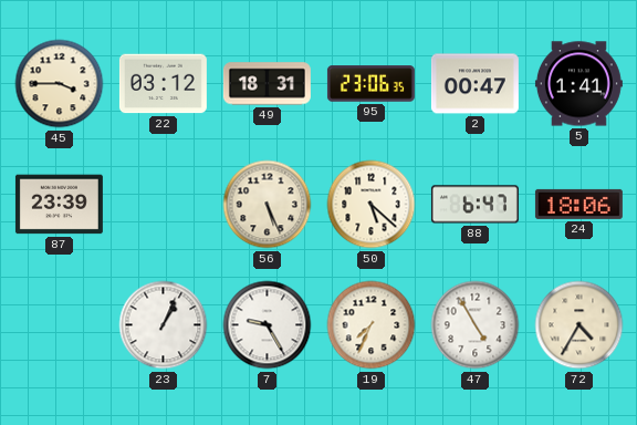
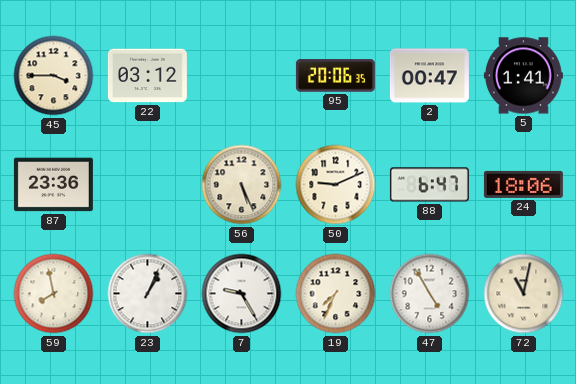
49: 18:31 -> none
95: 23:06 -> 20:06
87: 23:39 -> 23:36
50: 5:22 -> 9:11
59: none -> 7:58
72: 4:35 -> 11:02
